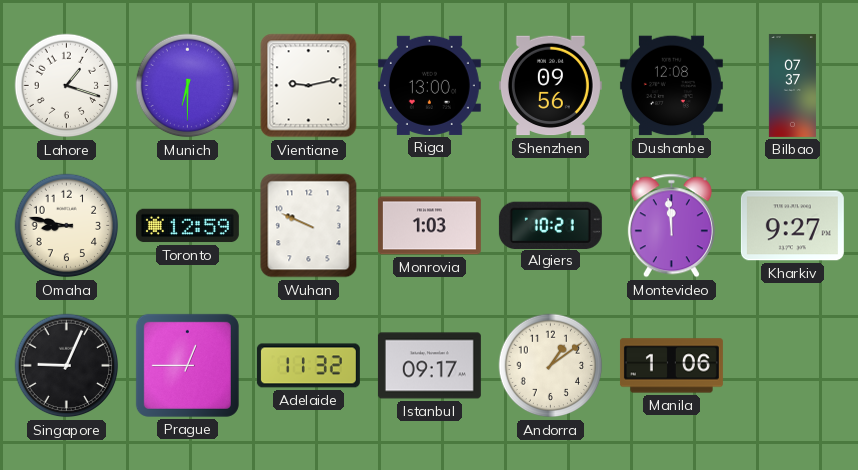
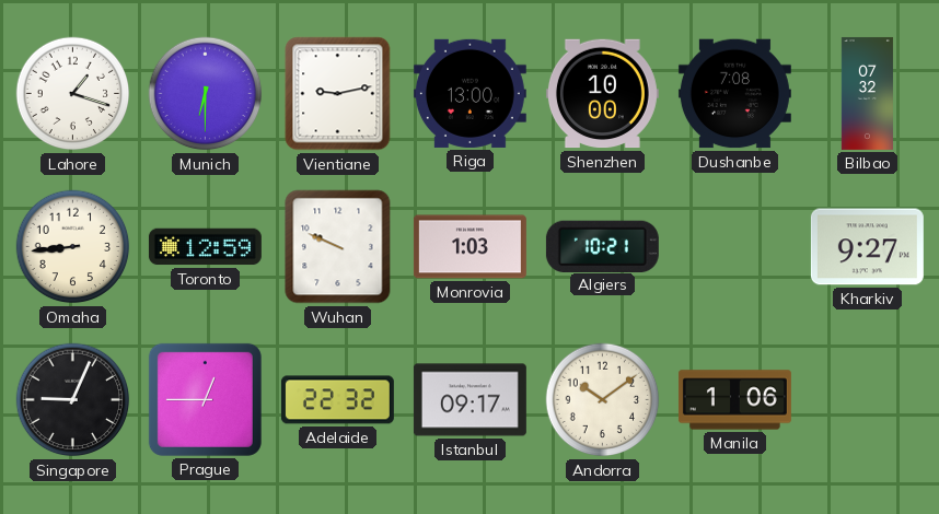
Shenzhen: 09:56 -> 10:00
Dushanbe: 12:08 -> 7:08
Bilbao: 07:37 -> 07:32
Omaha: 8:47 -> 8:44
Montevideo: 11:59 -> none
Adelaide: 11:32 -> 22:32
Andorra: 1:09 -> 10:09
